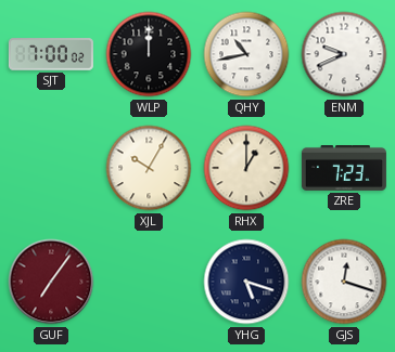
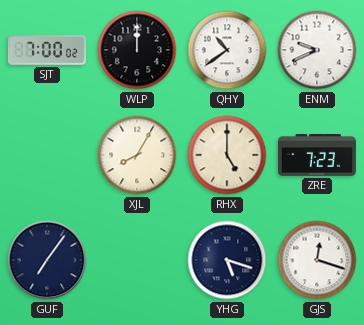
QHY: 10:43 -> 10:39
XJL: 10:05 -> 8:05
RHX: 1:00 -> 5:00
GUF dial: burgundy -> navy
